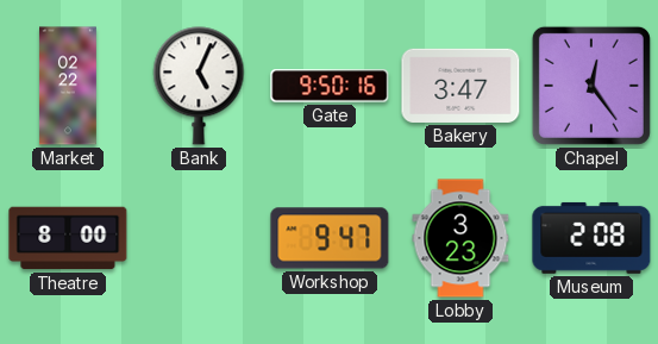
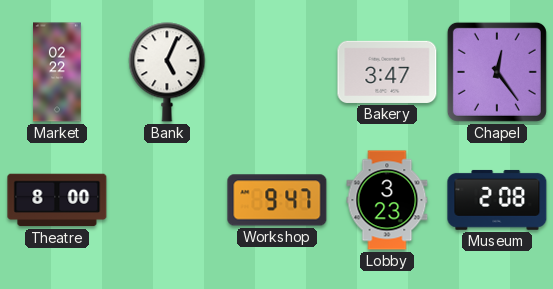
Gate: 9:50 -> none
